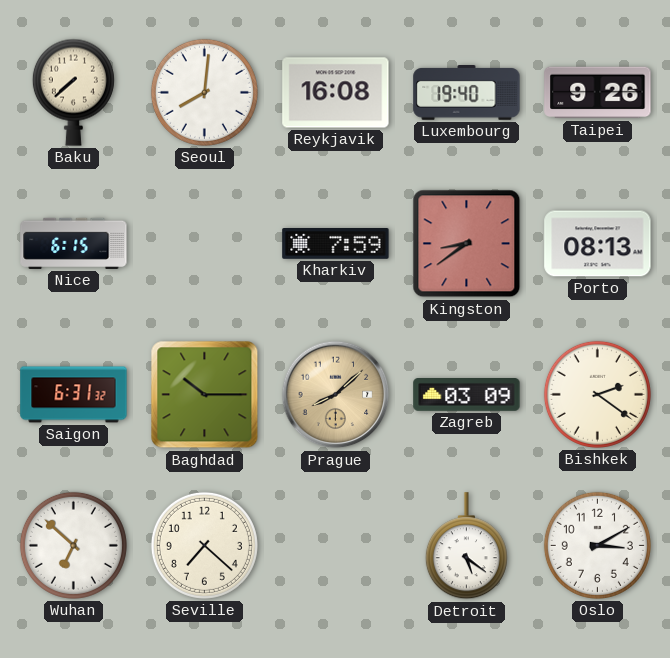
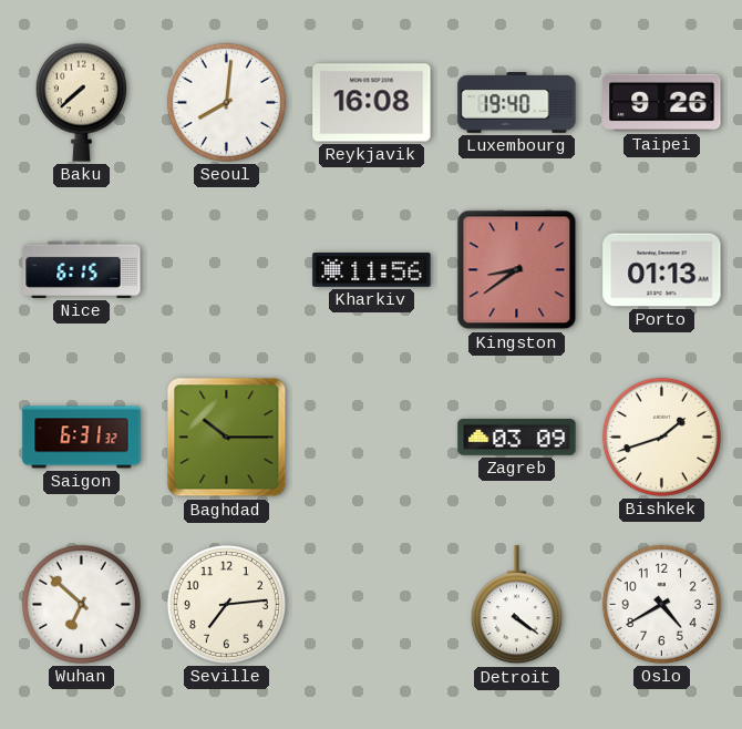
Kharkiv: 7:59 -> 11:56
Porto: 08:13 -> 01:13
Prague: 8:08 -> none
Bishkek: 2:21 -> 1:42
Seville: 7:22 -> 7:14
Detroit: 5:21 -> 4:21
Oslo: 3:10 -> 4:40
